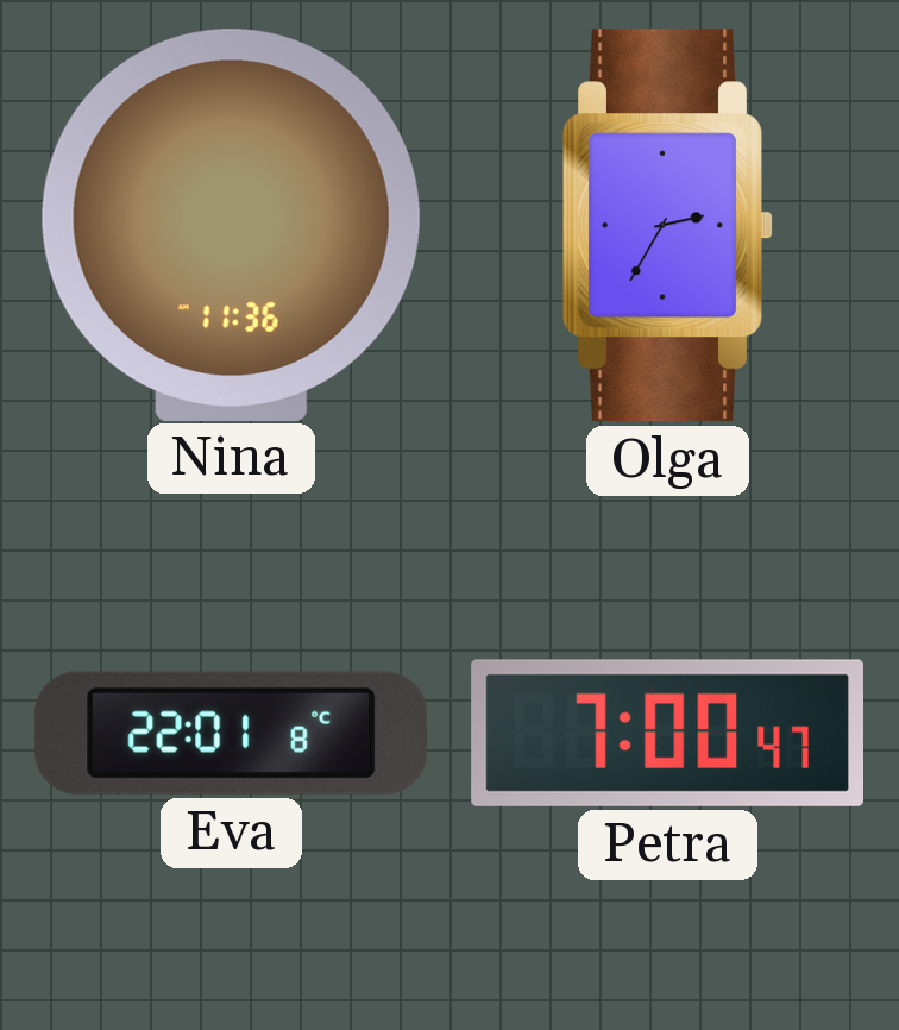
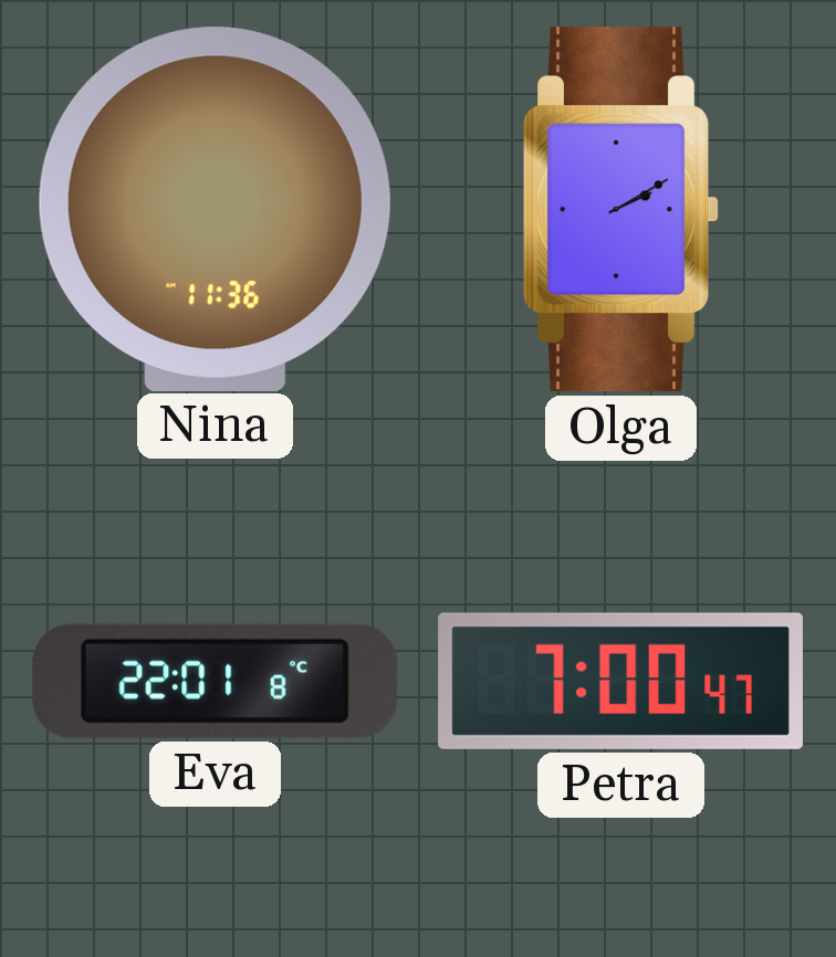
Olga: 2:35 -> 2:10
